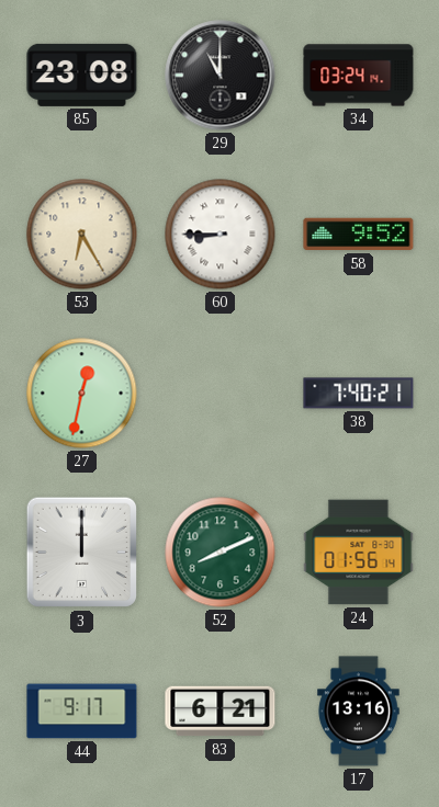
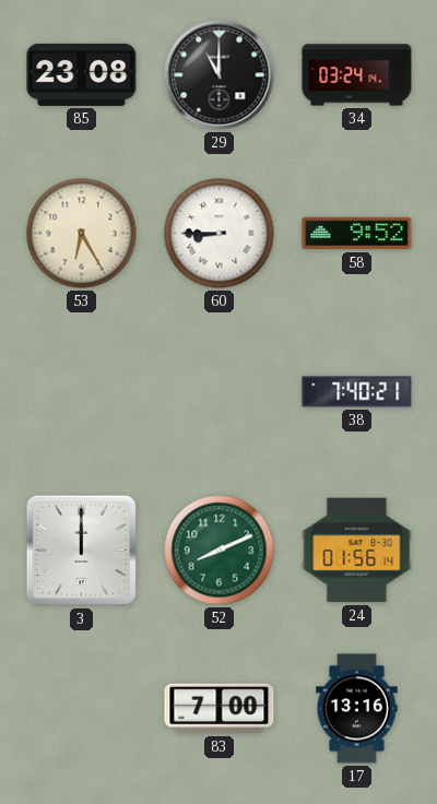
27: 12:32 -> none
44: 9:17 -> none
83: 6:21 -> 7:00
